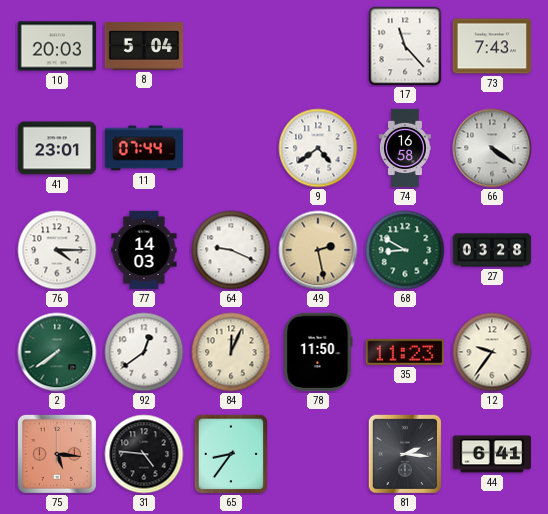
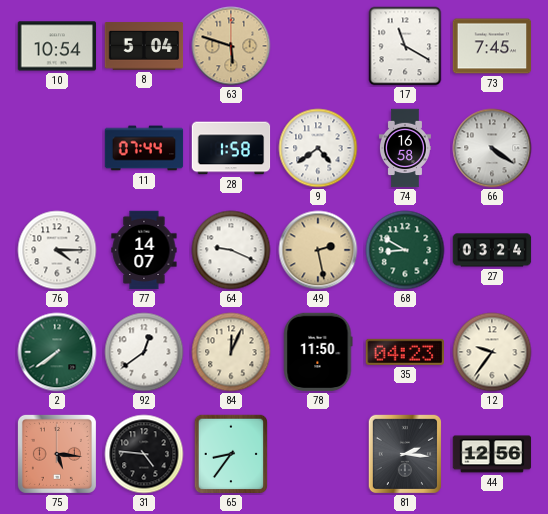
10: 20:03 -> 10:54
63: none -> 5:48
17: 11:23 -> 11:20
73: 7:43 -> 7:45
41: 23:01 -> none
28: none -> 1:58
77: 14:03 -> 14:07
27: 03:28 -> 03:24
35: 11:23 -> 04:23
44: 6:41 -> 12:56
